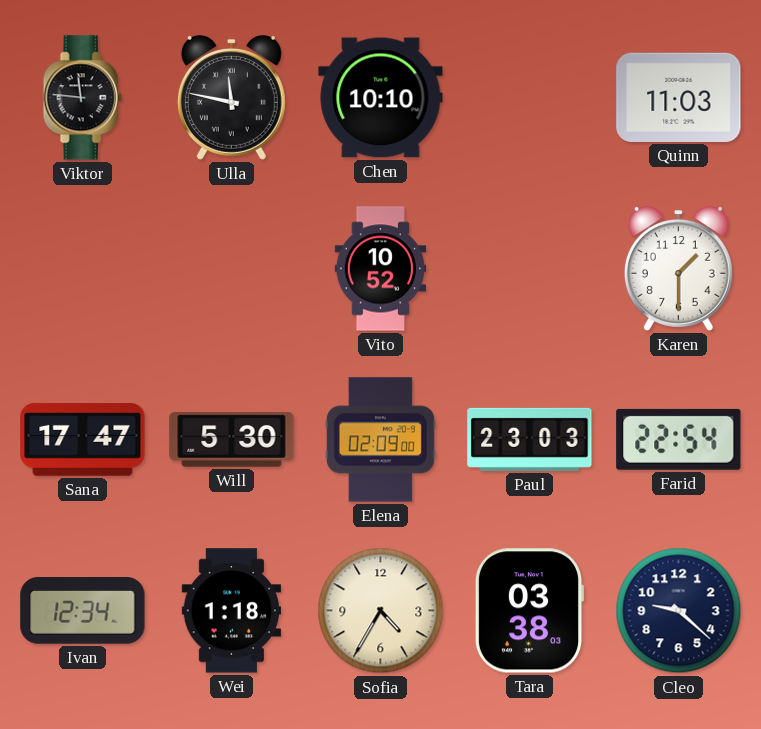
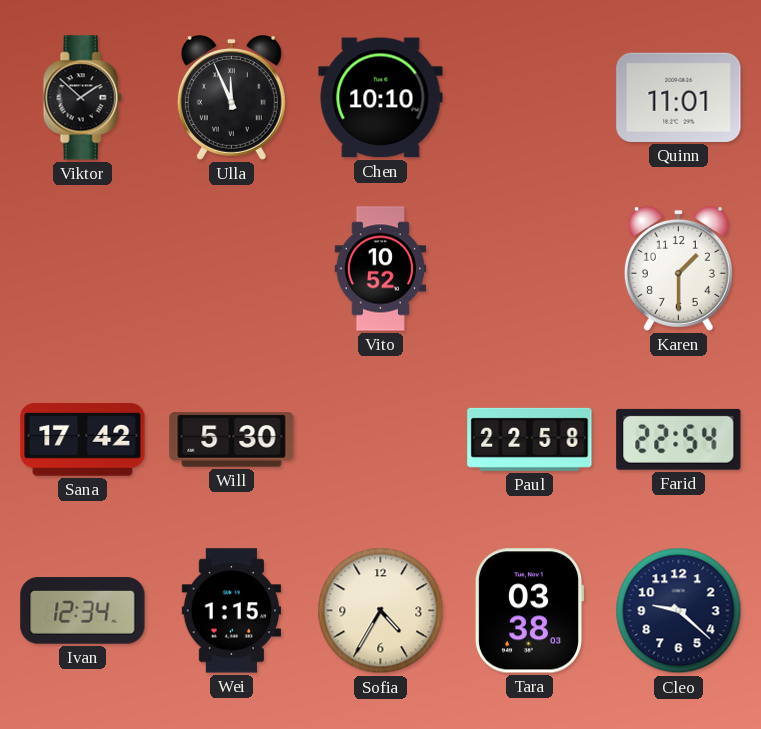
Viktor: 11:46 -> 1:52
Ulla: 11:47 -> 11:56
Quinn: 11:03 -> 11:01
Sana: 17:47 -> 17:42
Elena: 02:09 -> none
Paul: 23:03 -> 22:58
Wei: 1:18 -> 1:15
